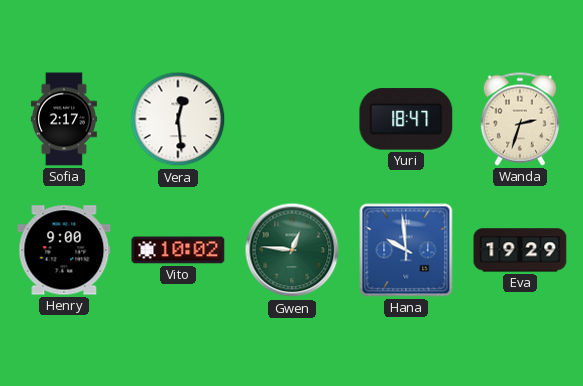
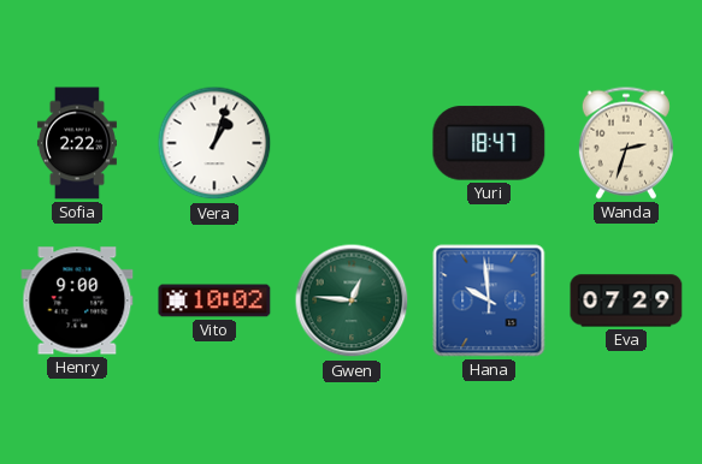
Sofia: 2:17 -> 2:22
Vera: 12:29 -> 1:03
Eva: 19:29 -> 07:29
